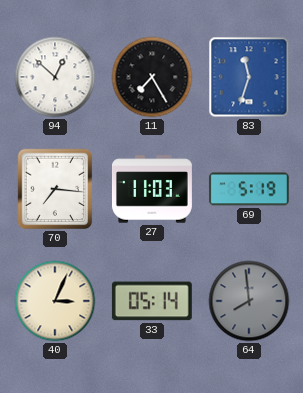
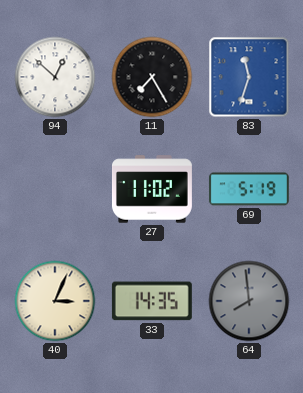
70: 7:16 -> none
27: 11:03 -> 11:02
33: 05:14 -> 14:35
